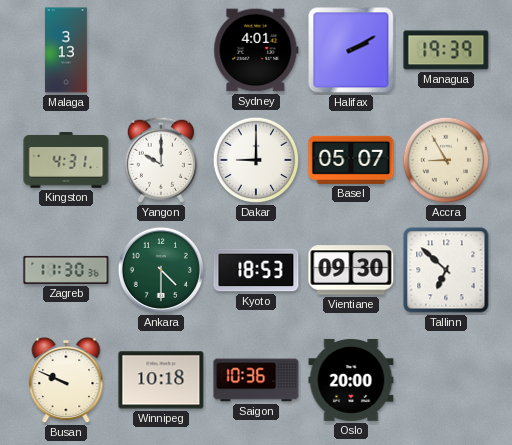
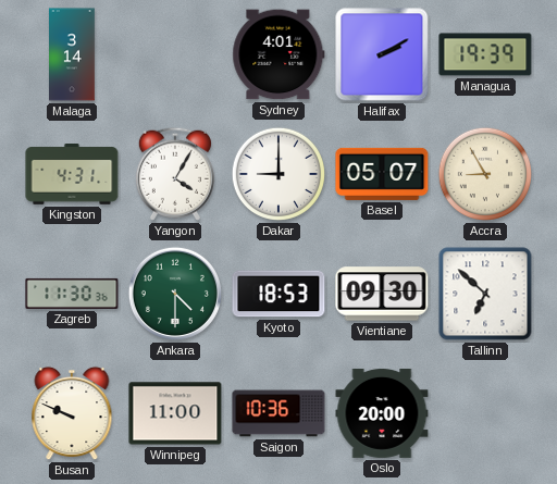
Malaga: 3:13 -> 3:14
Yangon: 10:00 -> 4:05
Winnipeg: 10:18 -> 11:00
